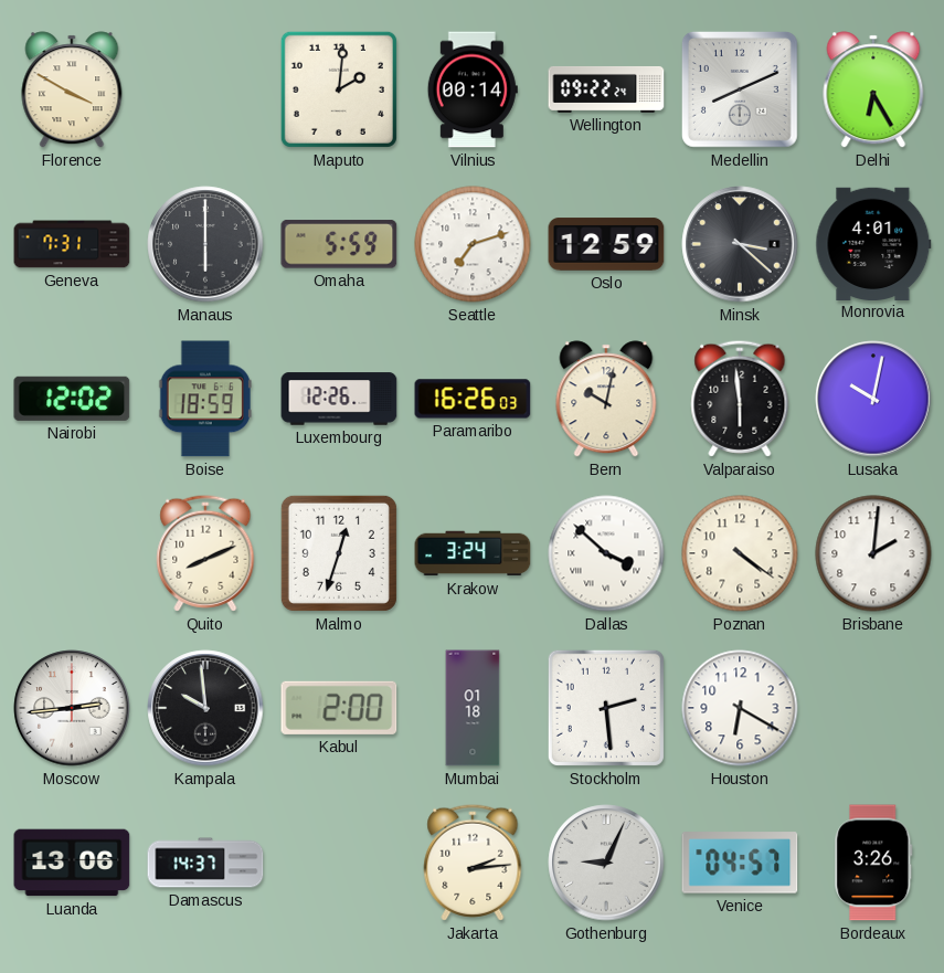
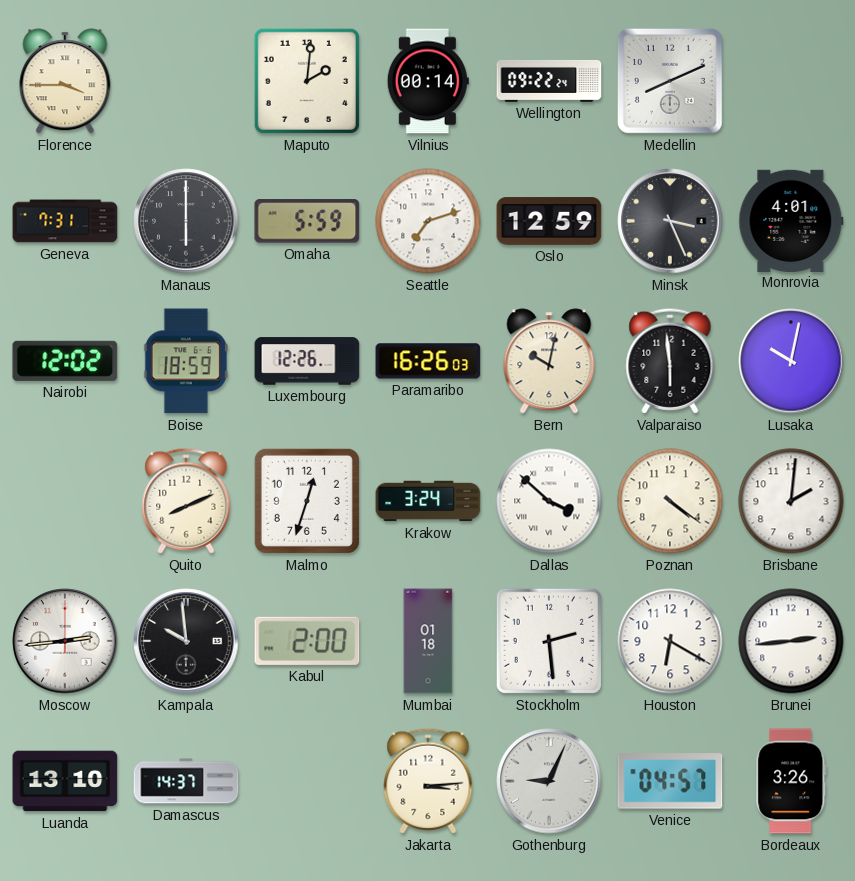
Florence: 3:50 -> 3:45
Delhi: 6:25 -> none
Minsk: 3:22 -> 3:26
Brunei: none -> 2:44
Luanda: 13:06 -> 13:10
Jakarta: 2:14 -> 3:14
